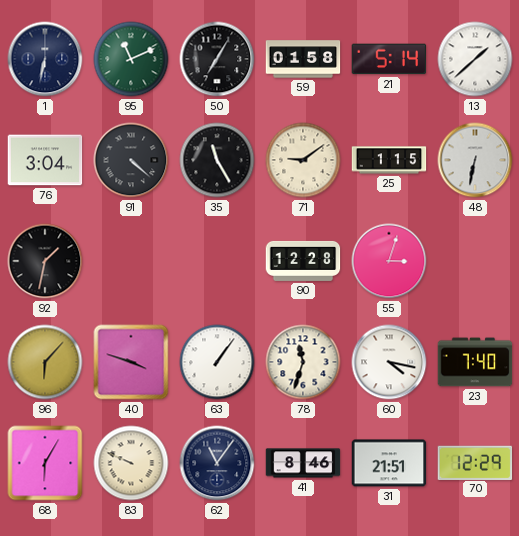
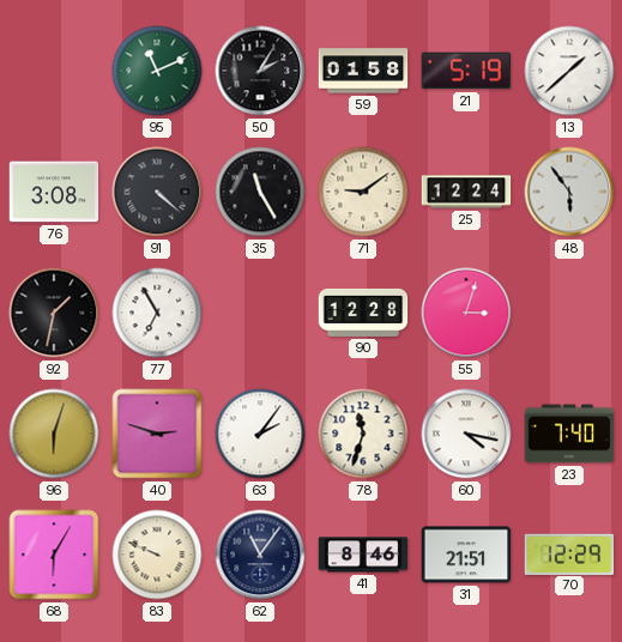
1: 6:32 -> none
50: 7:05 -> 2:05
21: 5:14 -> 5:19
76: 3:04 -> 3:08
25: 1:15 -> 12:24
48: 6:32 -> 5:54
77: none -> 6:55
96: 6:07 -> 6:03
40: 3:48 -> 2:48
63: 1:06 -> 2:06
